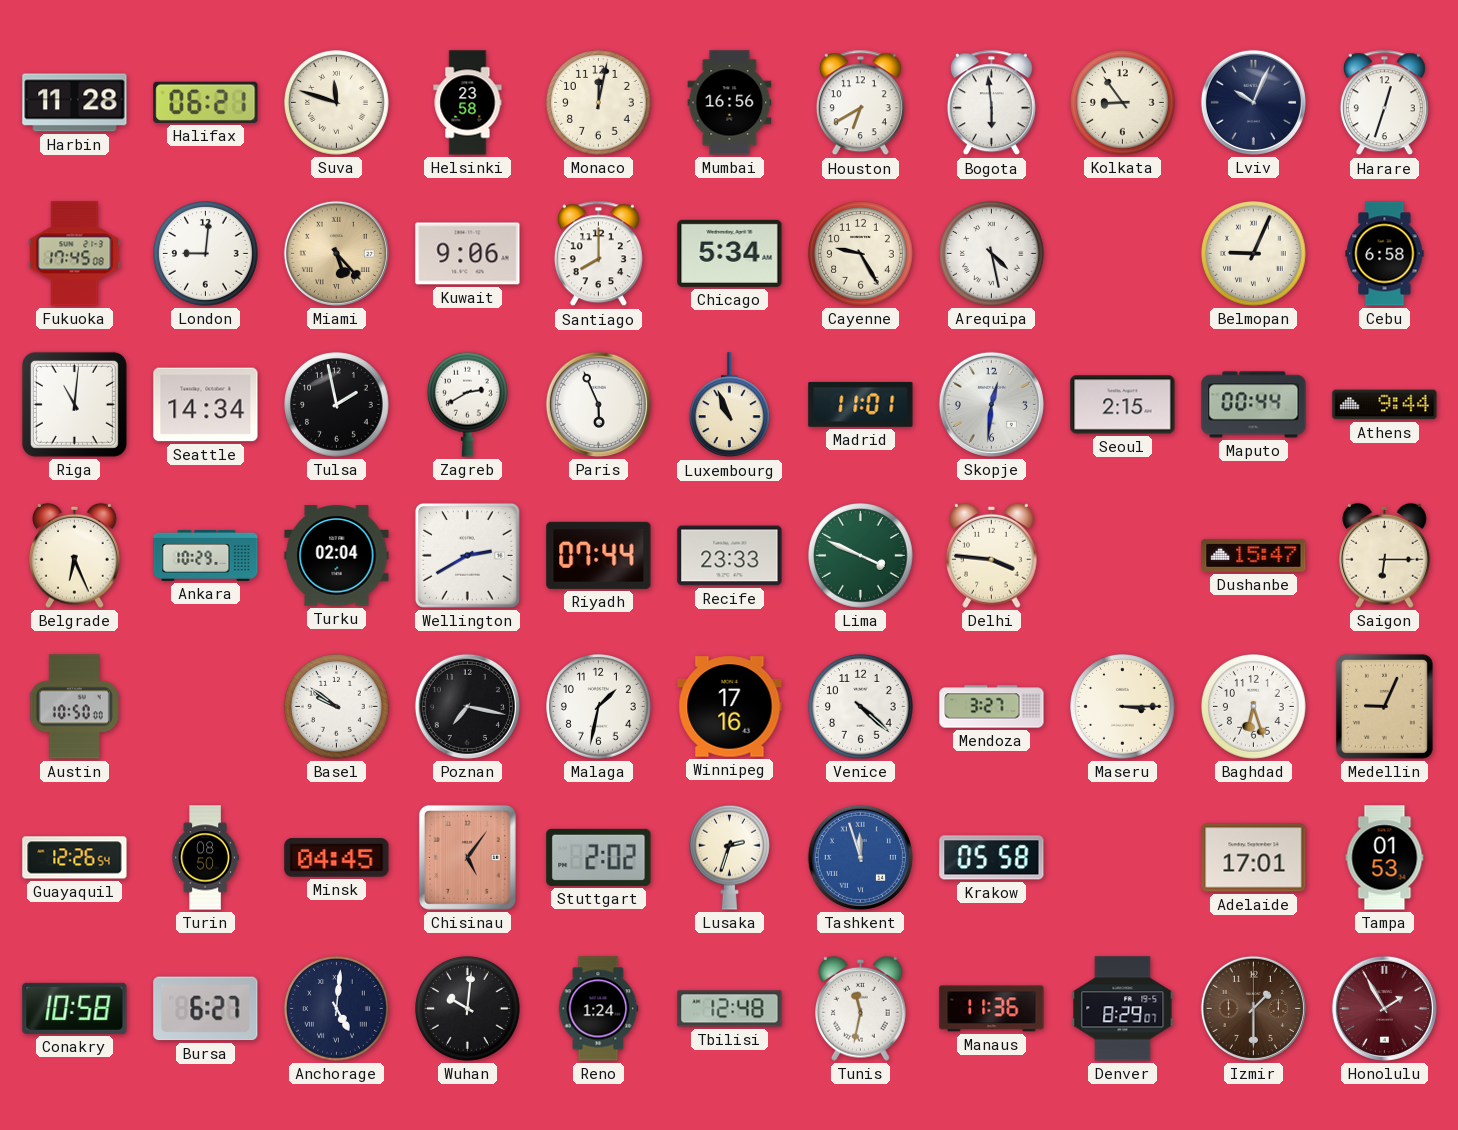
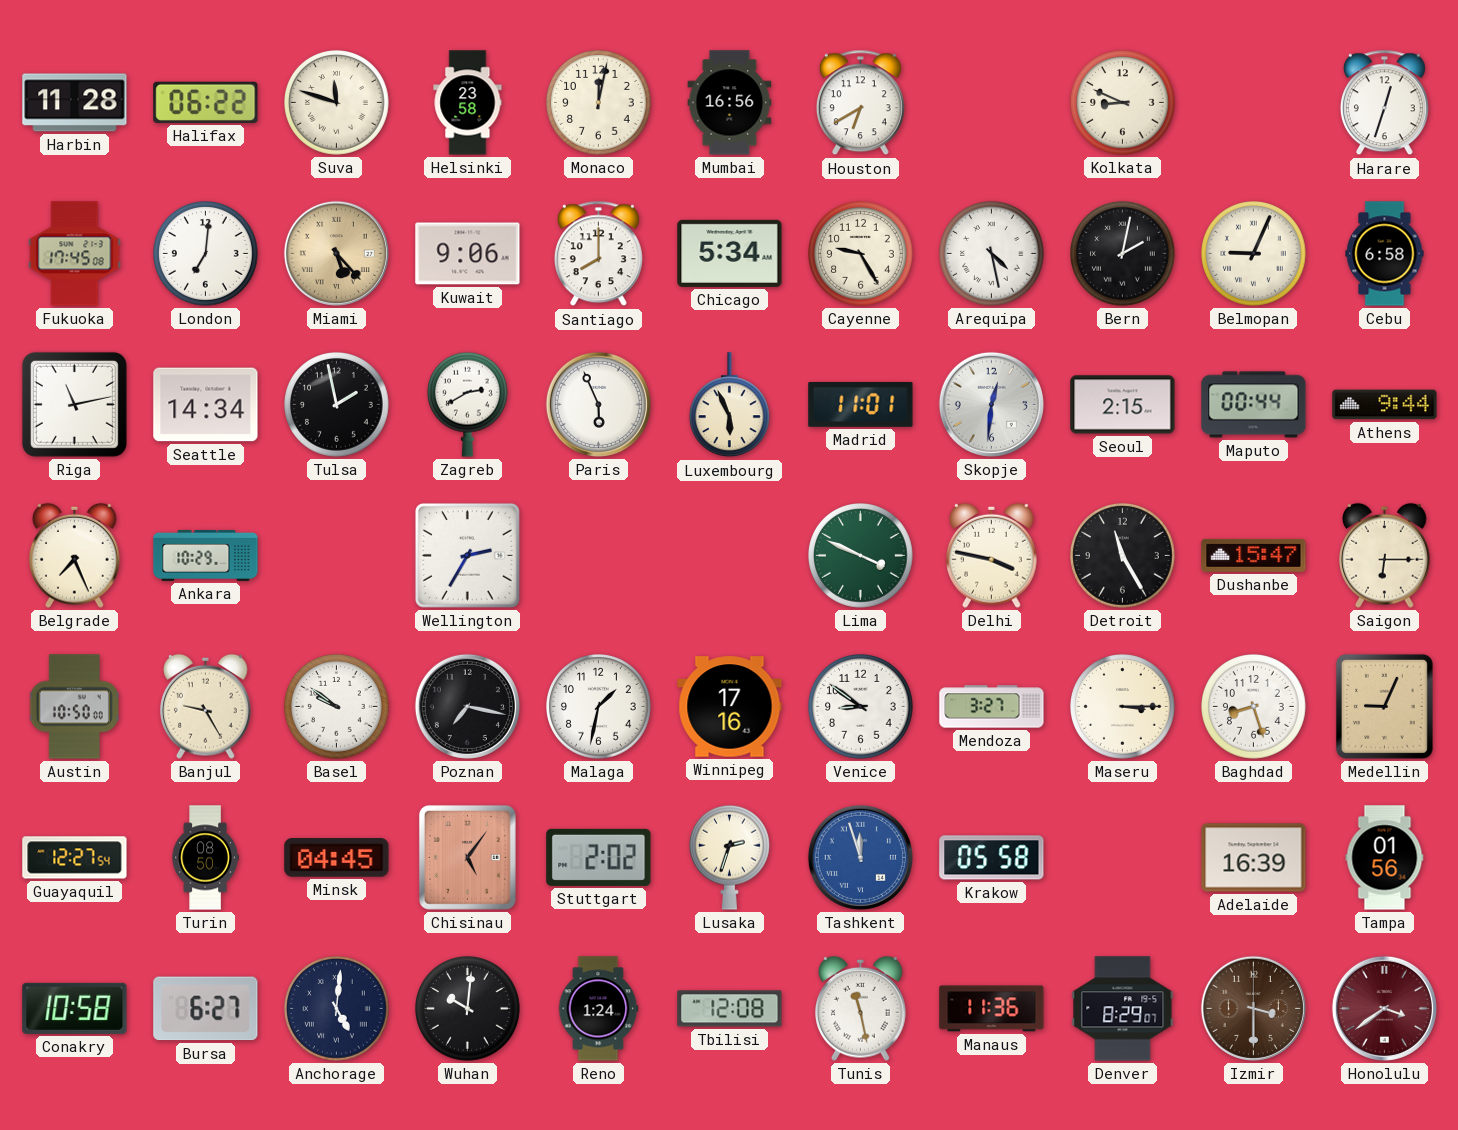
Halifax: 06:21 -> 06:22
Bogota: 5:59 -> none
Kolkata: 8:54 -> 8:49
Lviv: 10:04 -> none
London: 9:01 -> 7:01
Bern: none -> 2:02
Riga: 11:01 -> 11:13
Luxembourg: 10:56 -> 5:56
Belgrade: 6:26 -> 7:26
Turku: 02:04 -> none
Wellington: 2:40 -> 2:35
Riyadh: 07:44 -> none
Recife: 23:33 -> none
Delhi: 3:46 -> 3:47
Detroit: none -> 11:25
Banjul: none -> 9:25
Venice: 4:22 -> 8:51
Baghdad: 6:27 -> 8:27
Guayaquil: 12:26 -> 12:27
Adelaide: 17:01 -> 16:39
Tampa: 01:53 -> 01:56
Tbilisi: 12:48 -> 12:08
Tunis: 11:32 -> 11:28
Izmir: 1:30 -> 3:30
Honolulu: 1:55 -> 3:39
